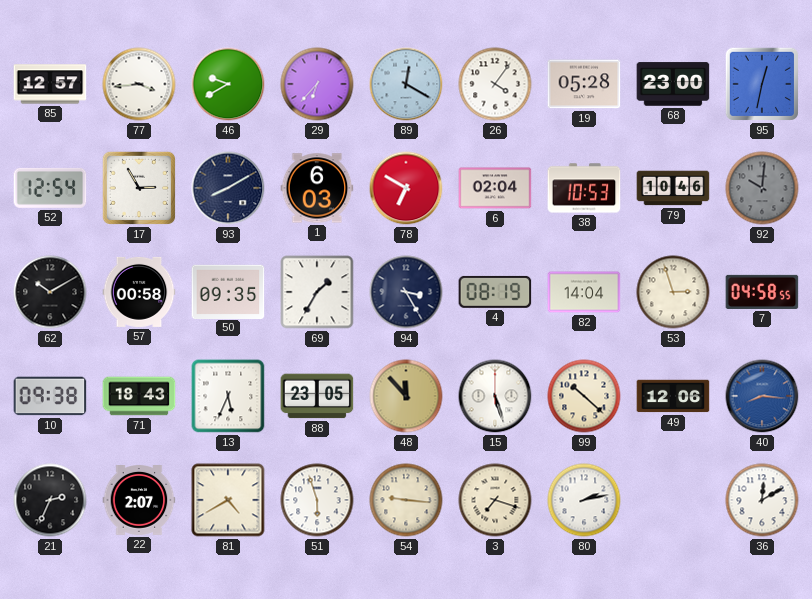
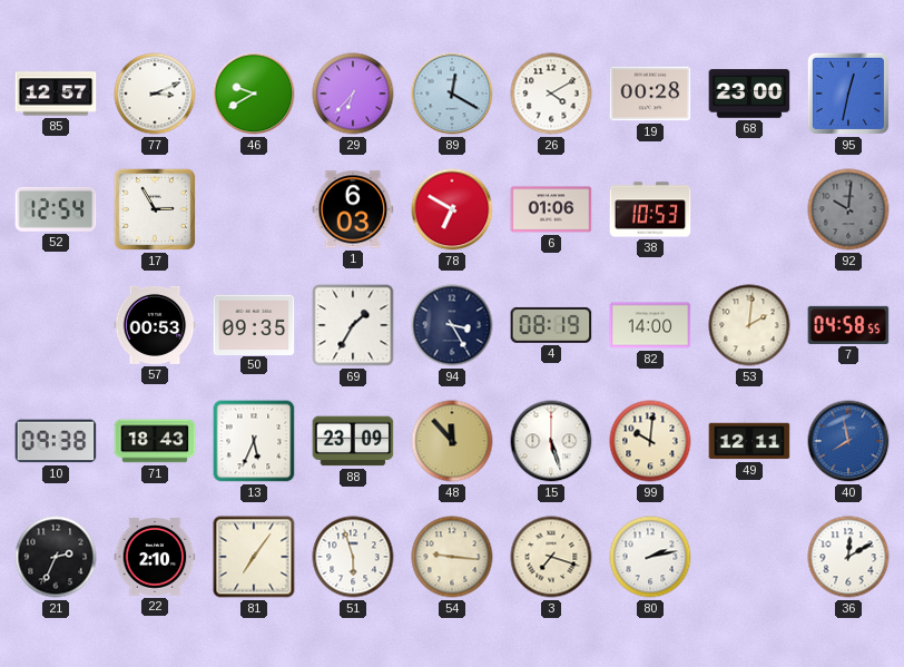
77: 3:44 -> 3:11
26: 4:06 -> 4:10
19: 05:28 -> 00:28
93: 8:10 -> none
6: 02:04 -> 01:06
79: 10:46 -> none
62: 10:10 -> none
57: 00:58 -> 00:53
82: 14:04 -> 14:00
53: 2:57 -> 2:01
88: 23:05 -> 23:09
99: 10:22 -> 10:01
49: 12:06 -> 12:11
40: 8:16 -> 7:58
22: 2:07 -> 2:10
81: 4:40 -> 7:06
